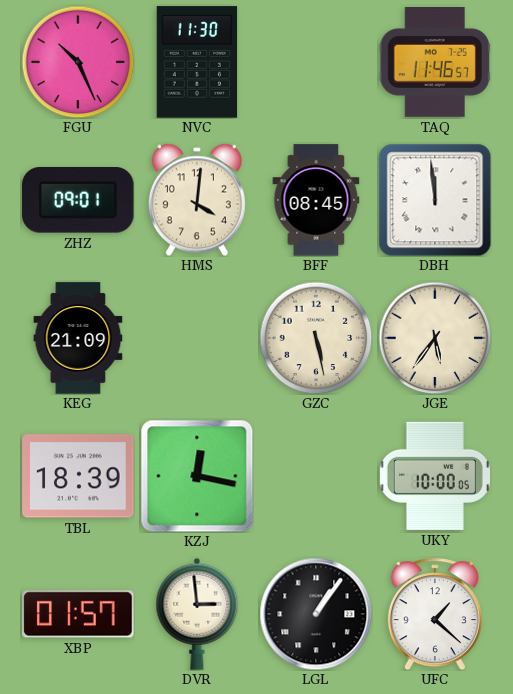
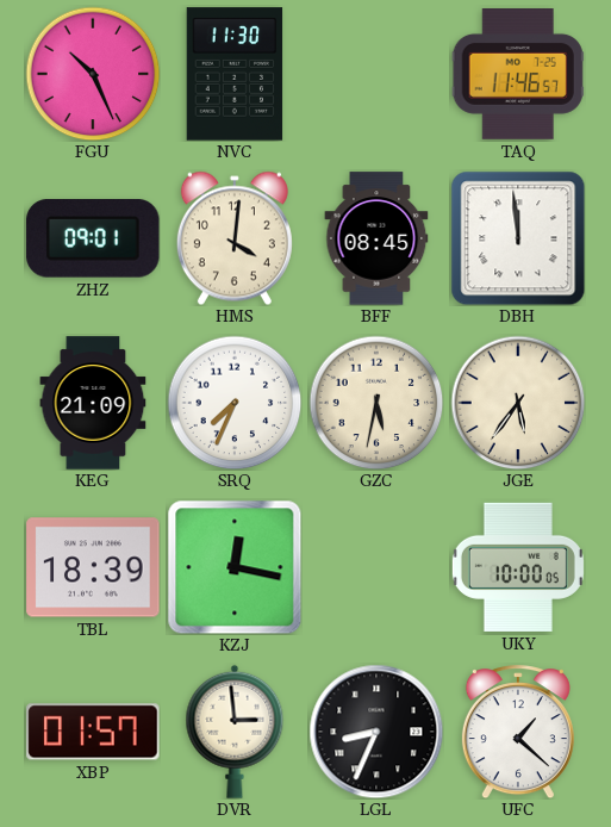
SRQ: none -> 7:34
GZC: 5:28 -> 5:32
LGL: 1:06 -> 8:34
